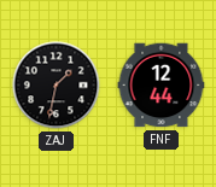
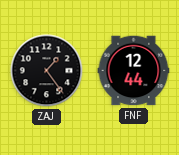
ZAJ: 1:32 -> 1:24
